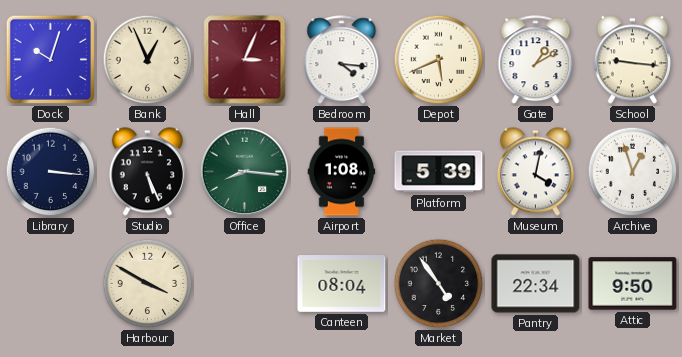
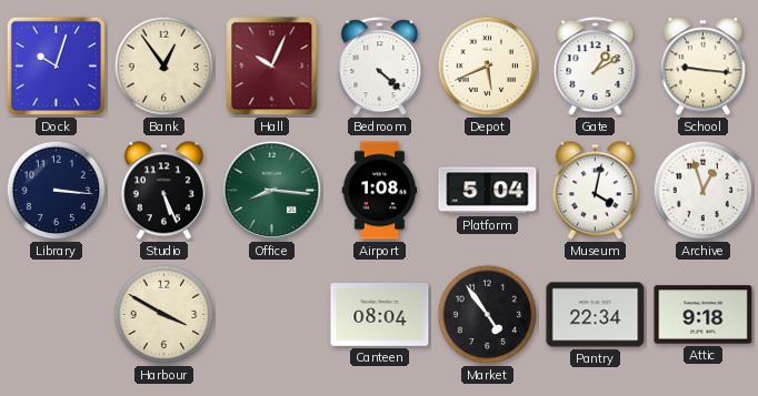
Bank: 12:56 -> 12:54
Hall: 3:04 -> 10:04
Bedroom: 4:16 -> 4:22
Platform: 5:39 -> 5:04
Attic: 9:50 -> 9:18
